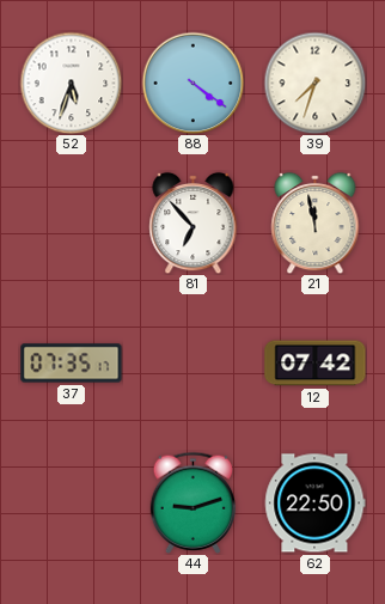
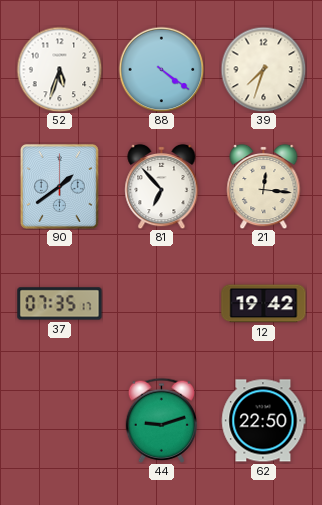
90: none -> 1:39
21: 11:58 -> 12:16
12: 07:42 -> 19:42
